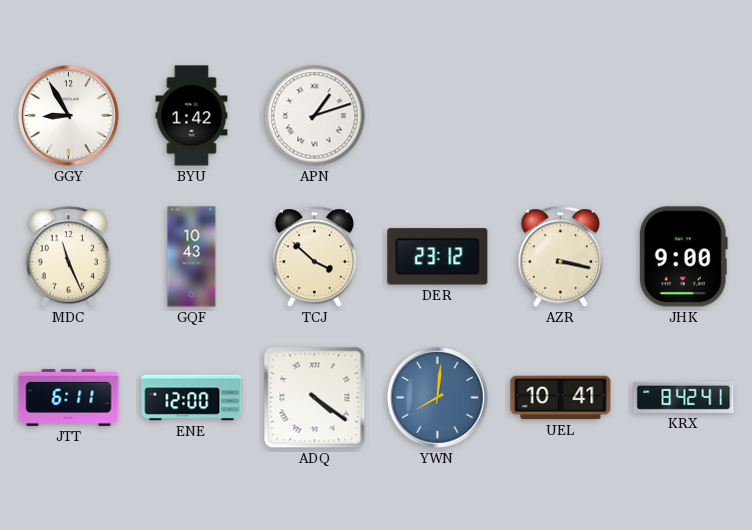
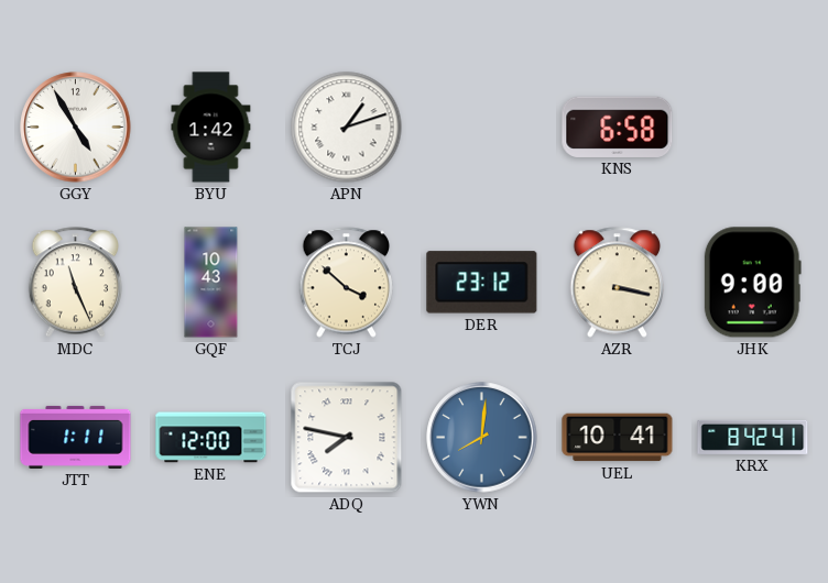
GGY: 8:55 -> 4:55
KNS: none -> 6:58
JTT: 6:11 -> 1:11
ADQ: 4:21 -> 7:47
